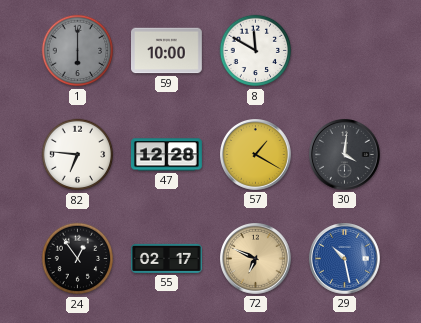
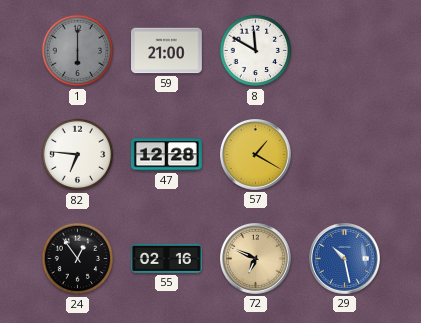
59: 10:00 -> 21:00
30: 4:01 -> none
55: 02:17 -> 02:16
